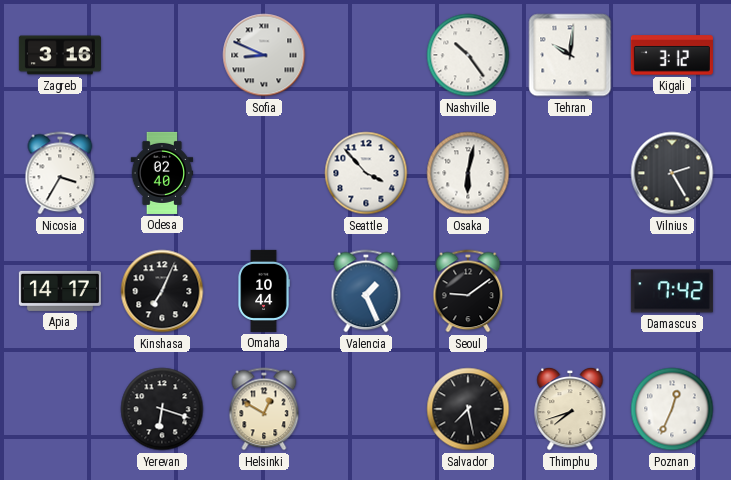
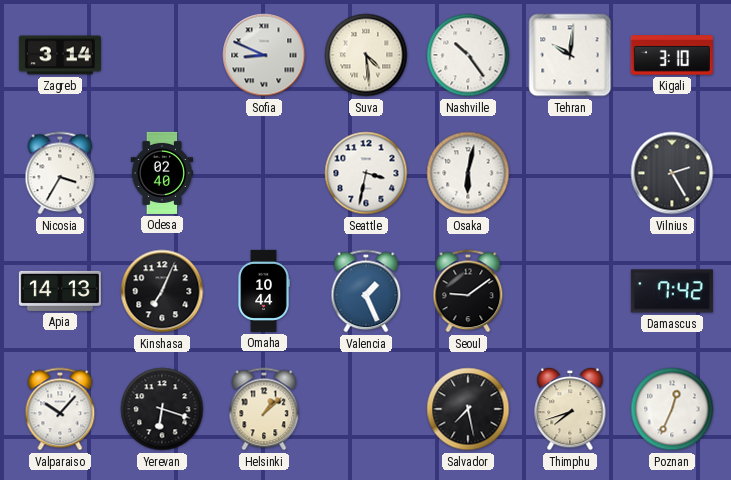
Zagreb: 3:16 -> 3:14
Suva: none -> 4:29
Kigali: 3:12 -> 3:10
Seattle: 3:53 -> 3:32
Apia: 14:17 -> 14:13
Valparaiso: none -> 10:07
Helsinki: 12:50 -> 1:08
